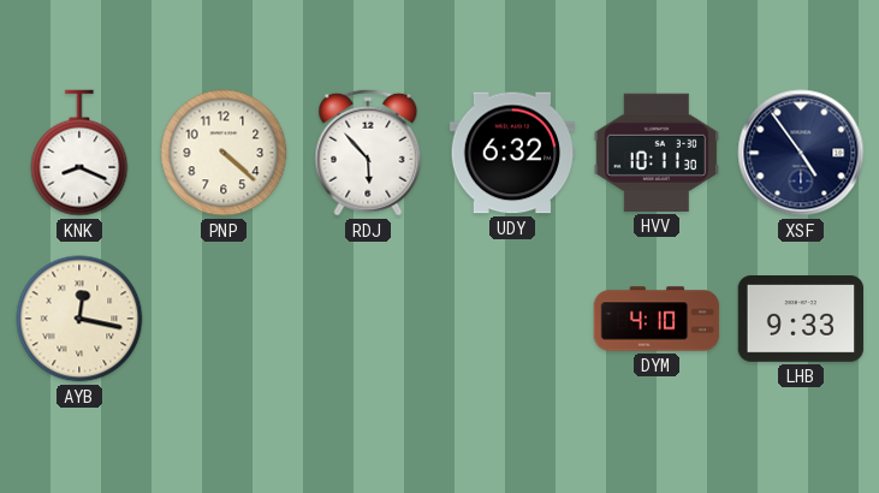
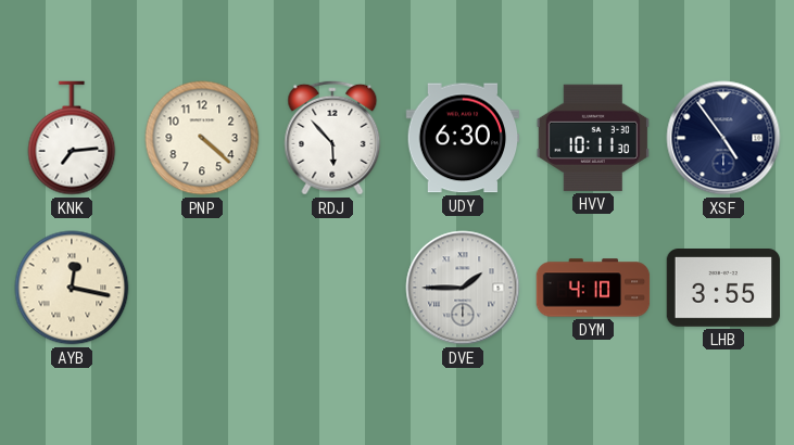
KNK: 8:19 -> 7:14
UDY: 6:32 -> 6:30
DVE: none -> 1:45
LHB: 9:33 -> 3:55
